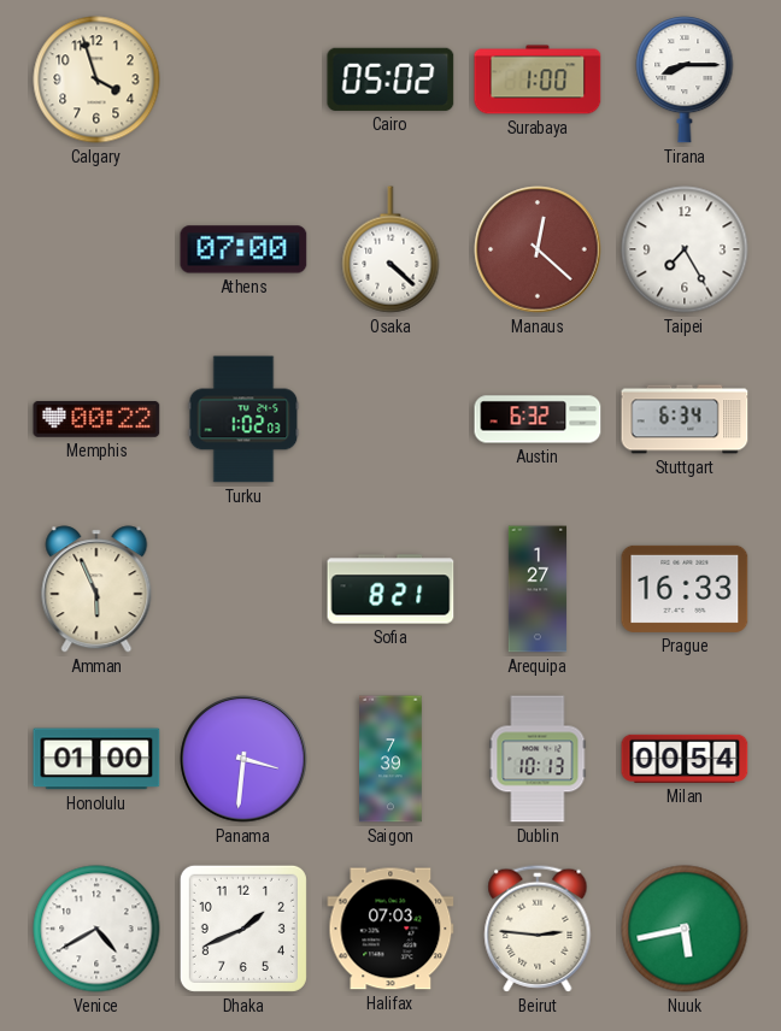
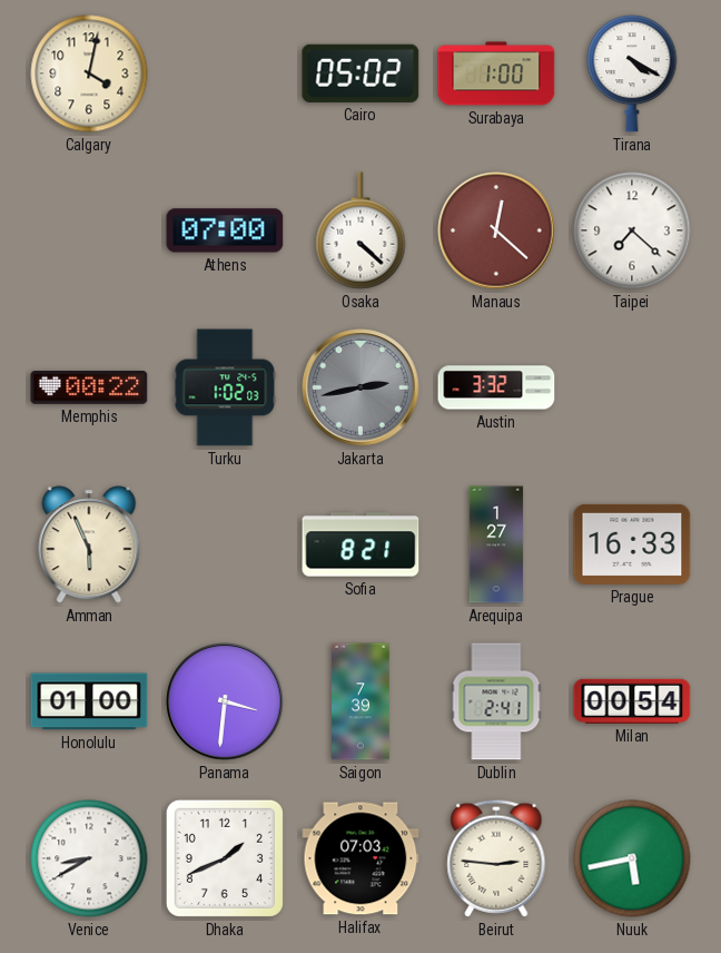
Calgary: 3:57 -> 4:02
Tirana: 8:15 -> 4:20
Taipei: 7:25 -> 7:22
Jakarta: none -> 2:43
Austin: 6:32 -> 3:32
Stuttgart: 6:34 -> none
Dublin: 10:13 -> 2:41
Venice: 4:40 -> 8:40
